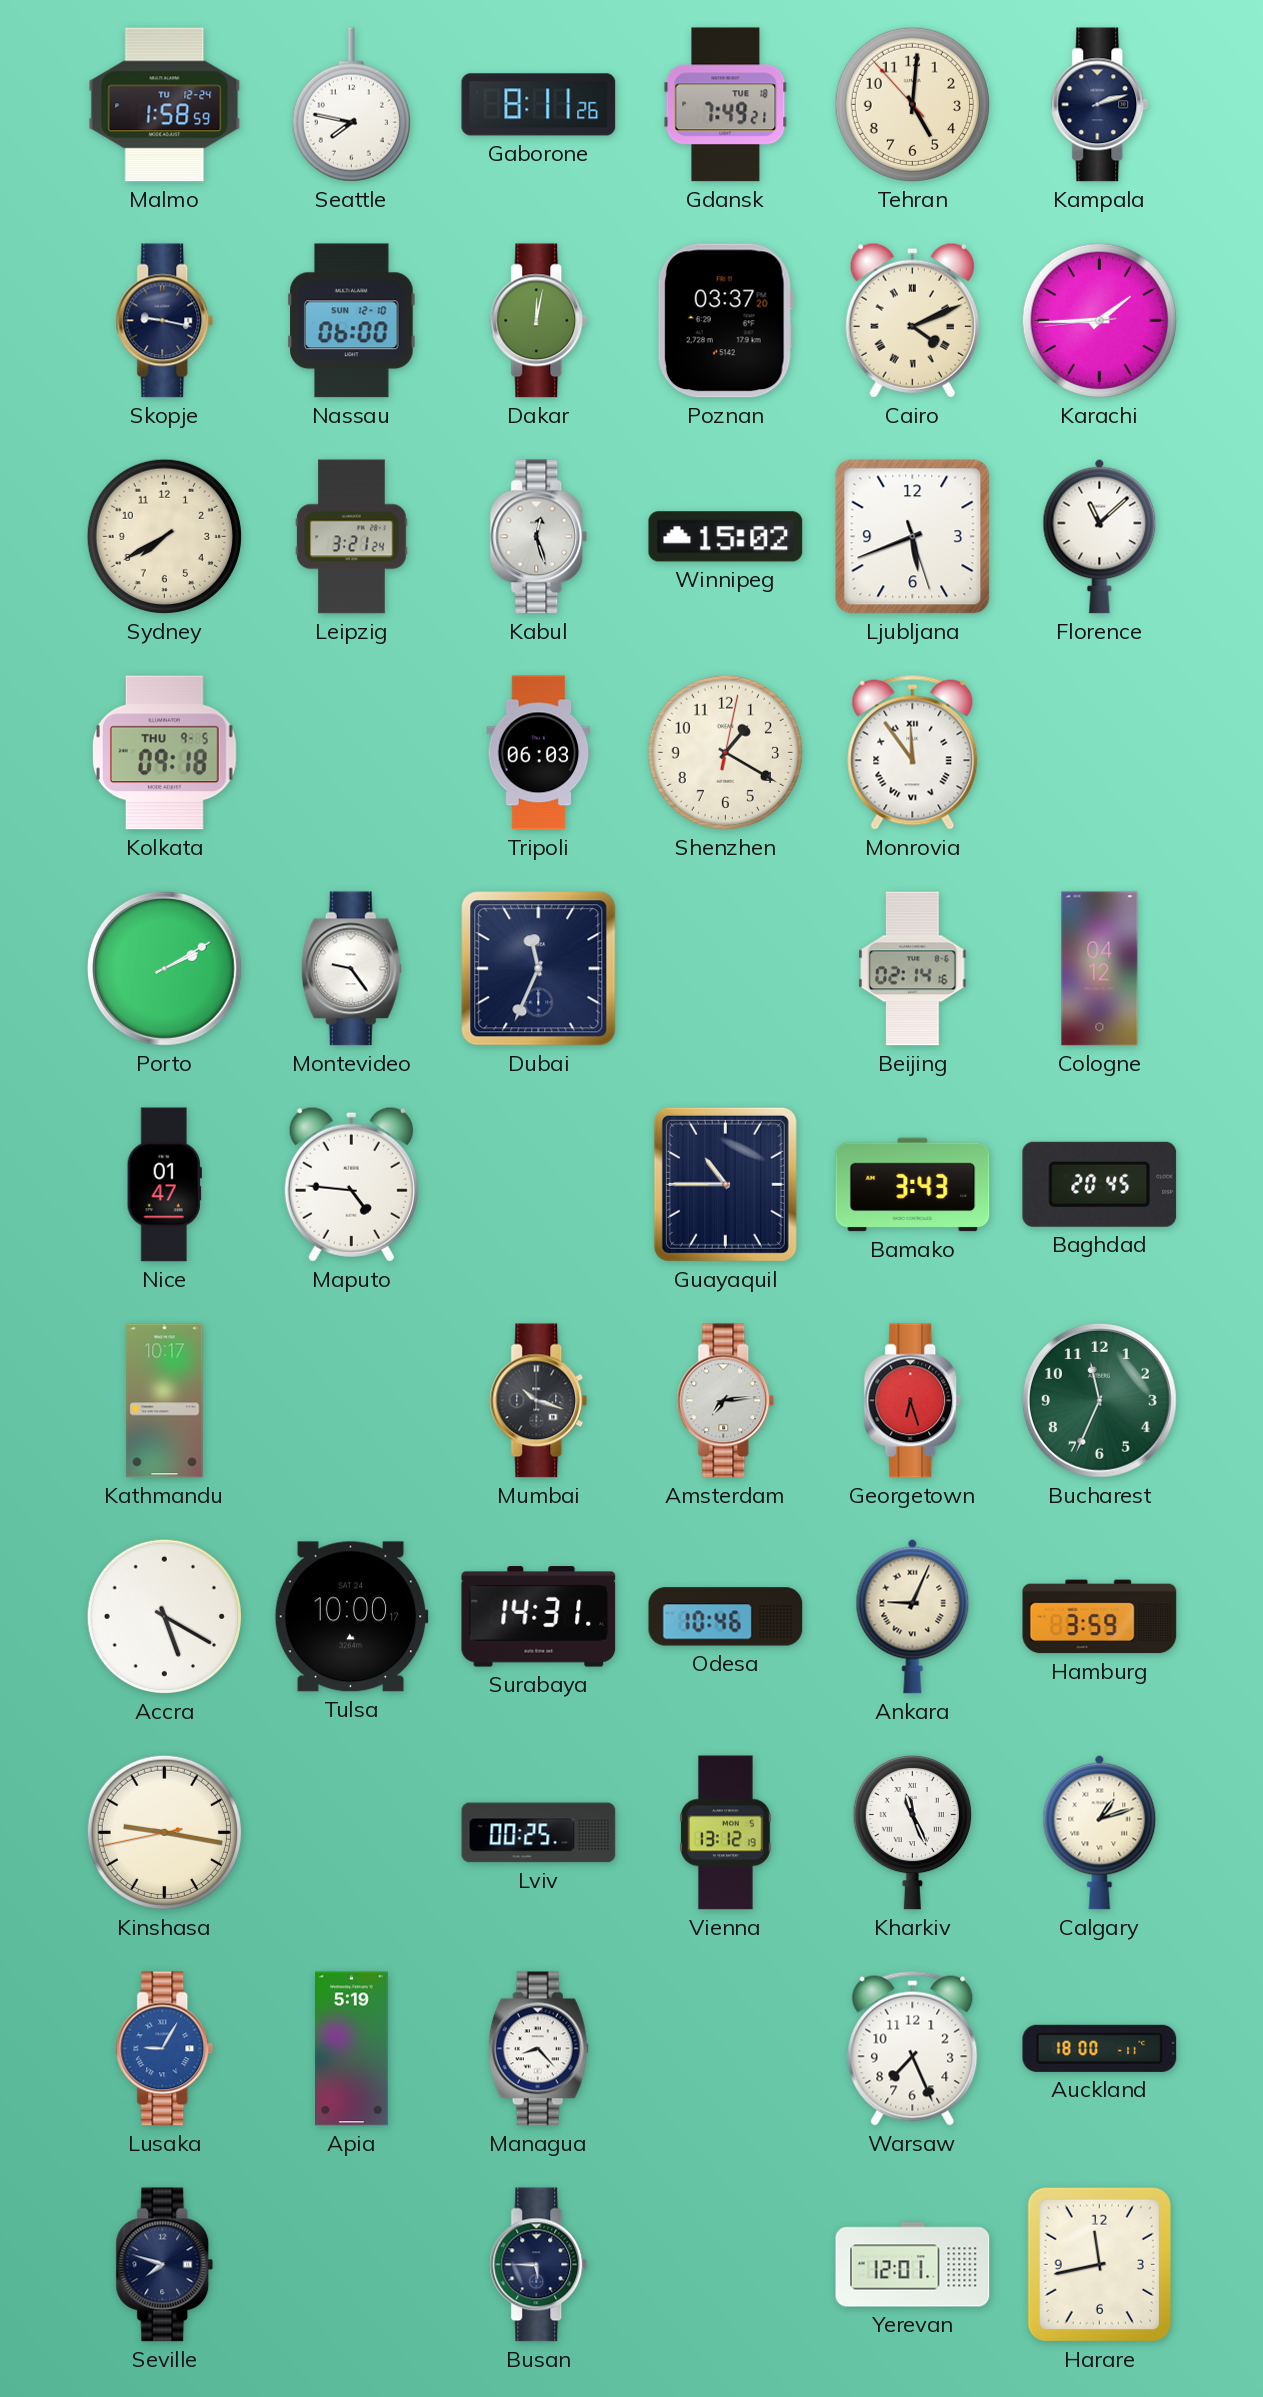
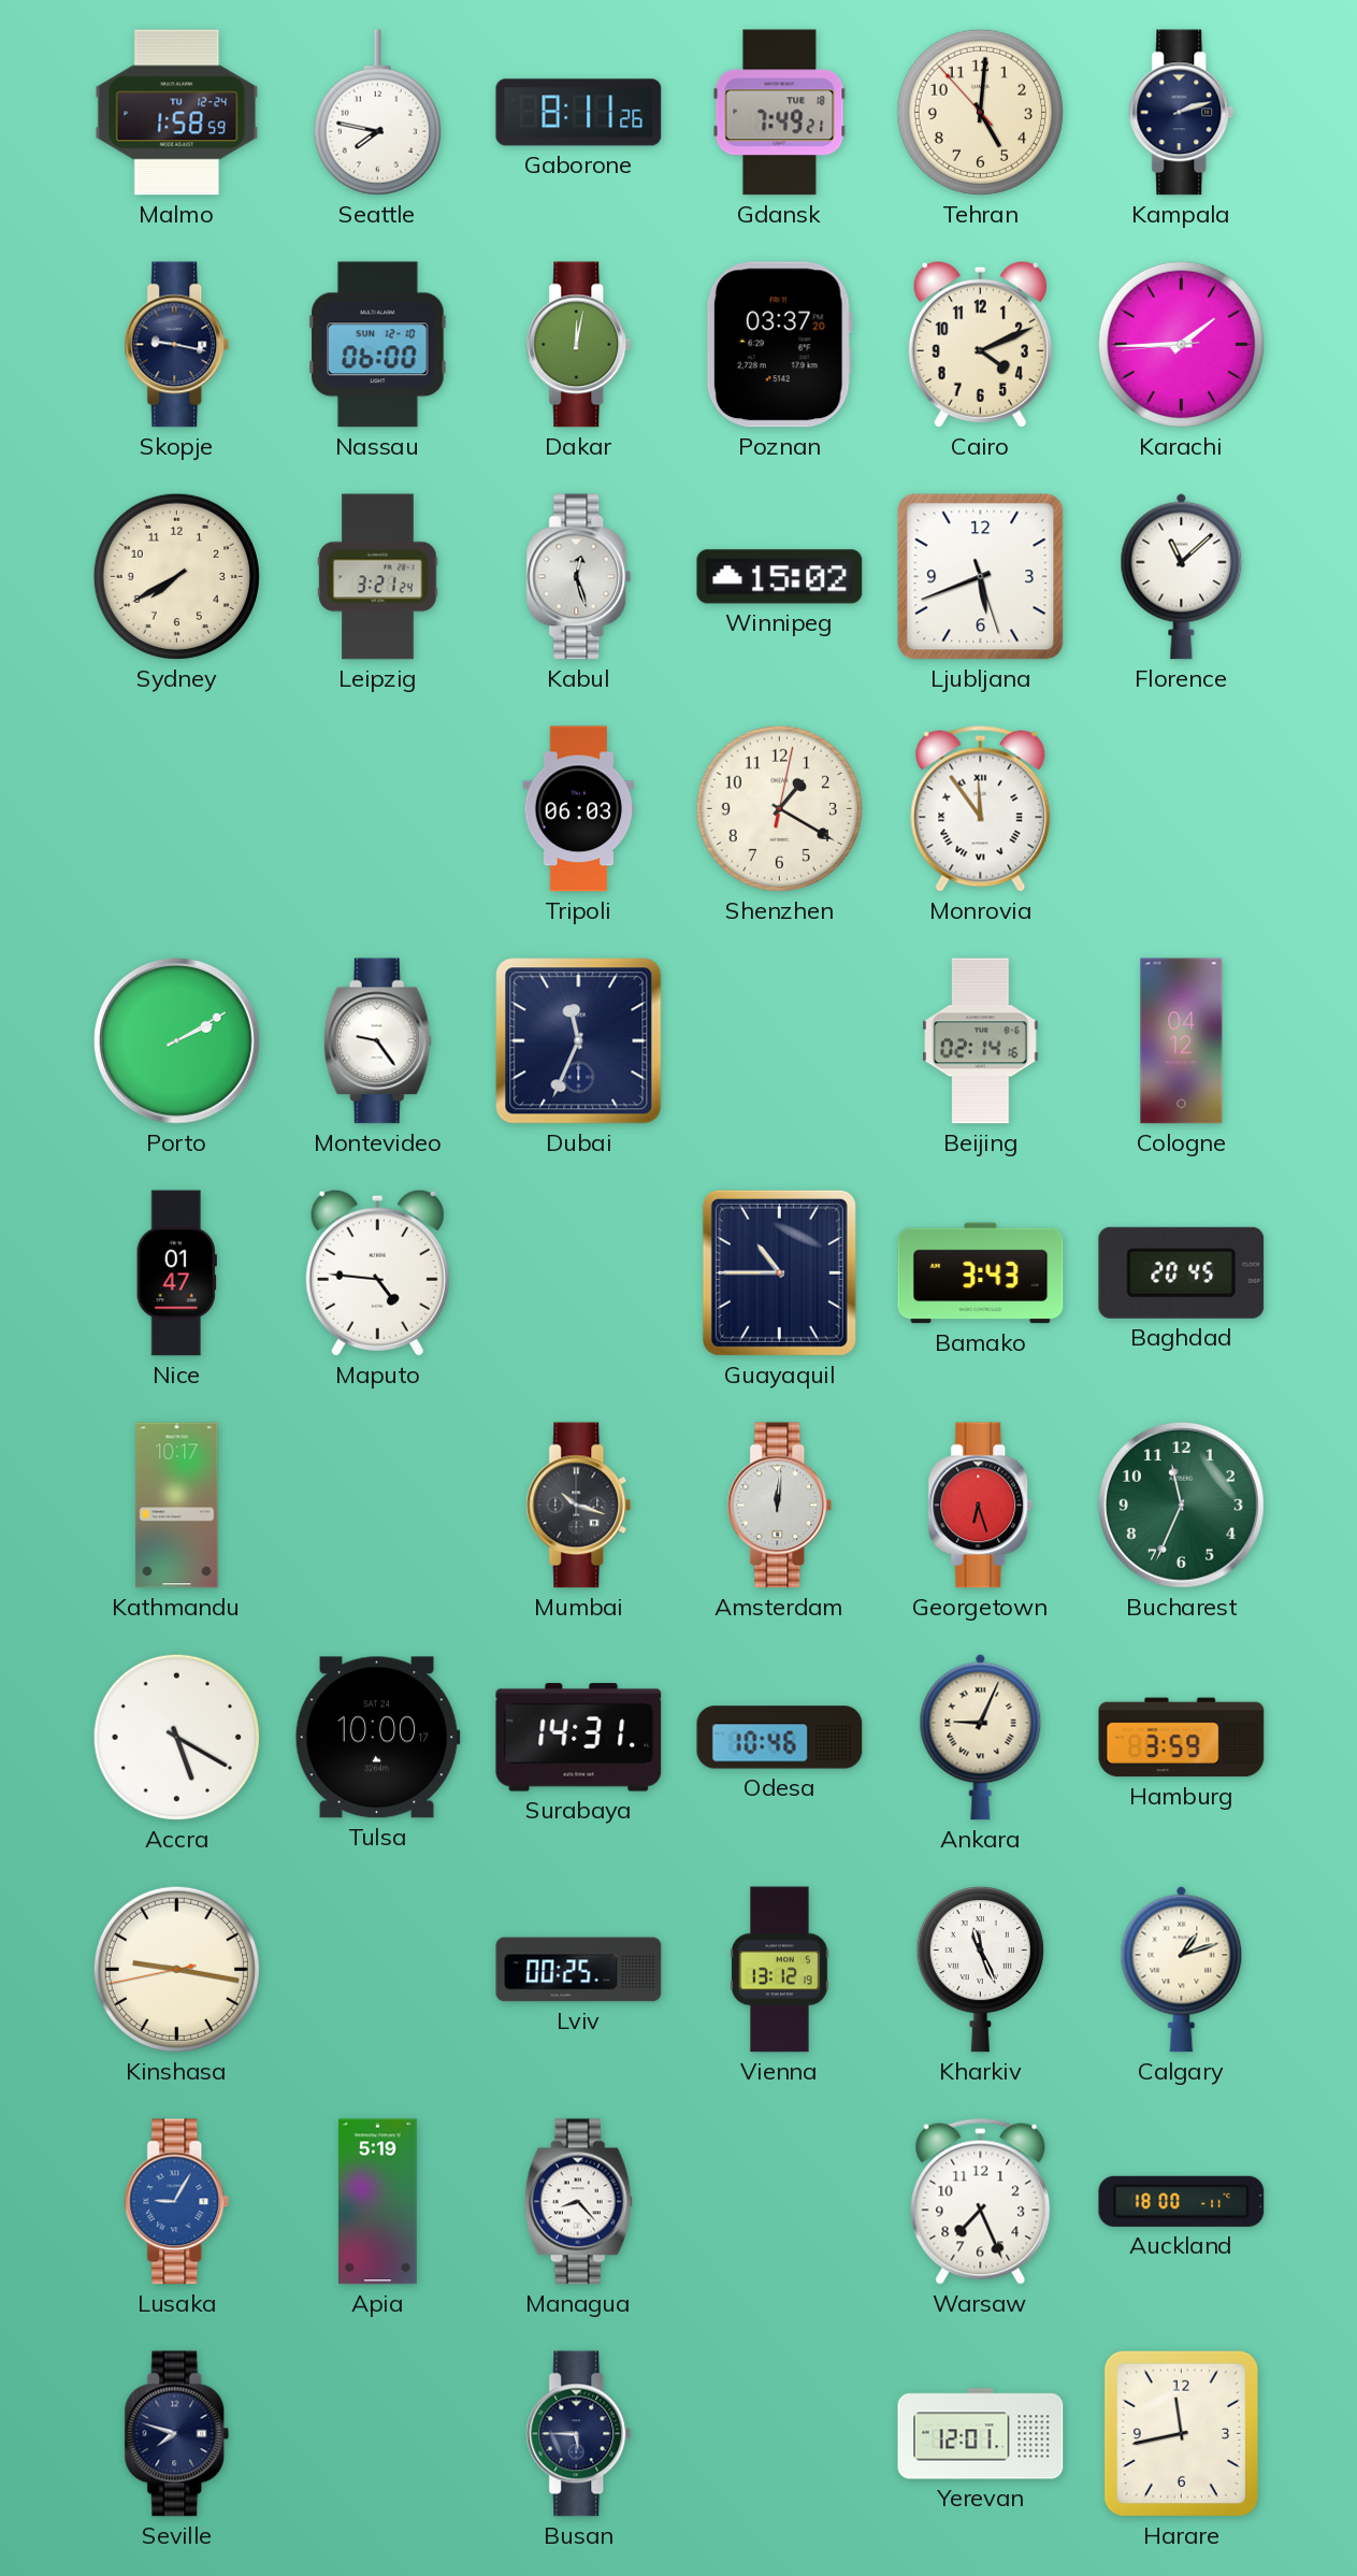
Cairo numerals: Roman -> Arabic
Kolkata: 09:18 -> none
Amsterdam: 7:14 -> 12:01
